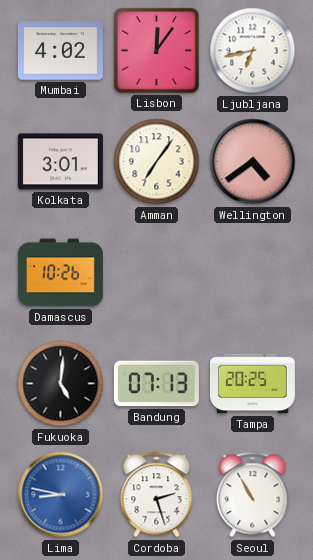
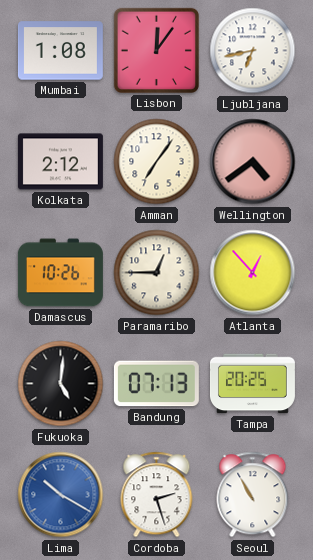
Mumbai: 4:02 -> 1:08
Kolkata: 3:01 -> 2:12
Paramaribo: none -> 12:45
Atlanta: none -> 12:53
Lima: 8:47 -> 10:20
